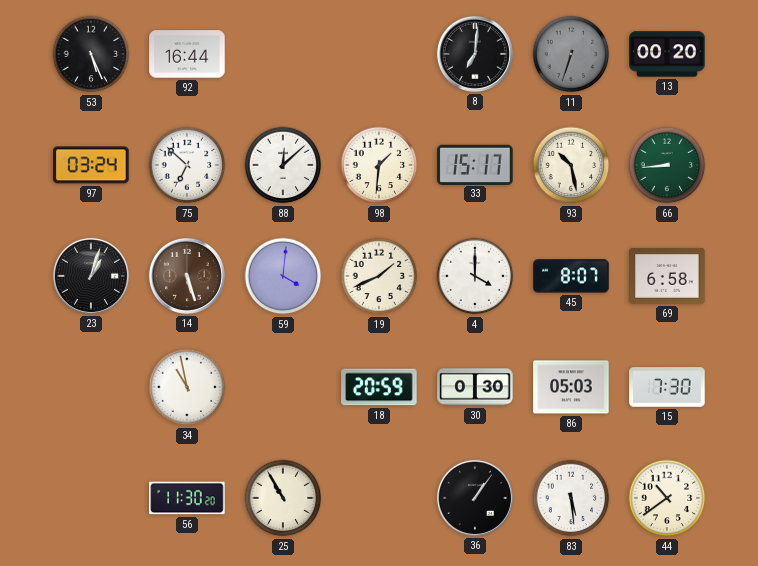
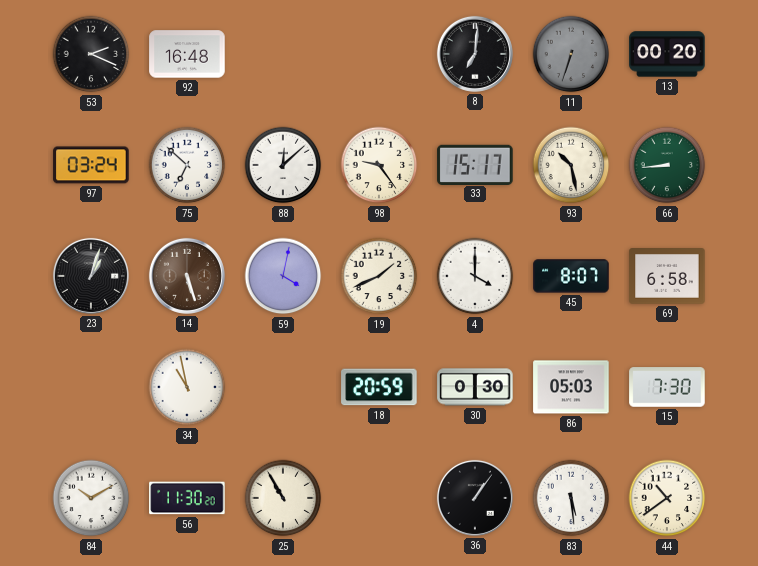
53: 5:26 -> 2:19
92: 16:44 -> 16:48
98: 1:31 -> 9:24
59: 4:01 -> 4:02
84: none -> 10:10
